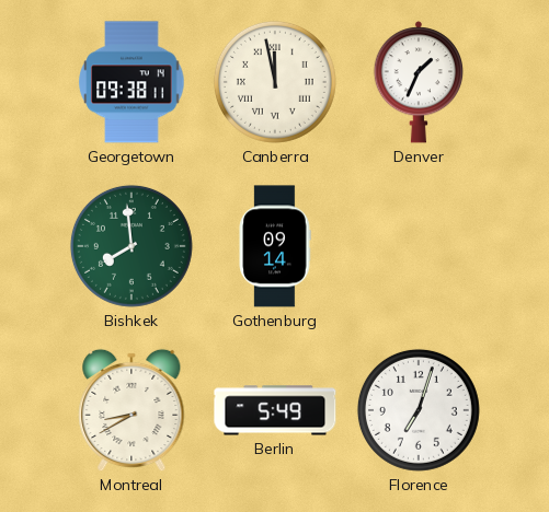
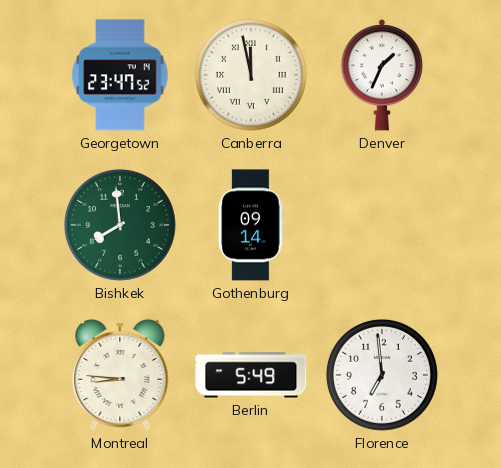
Georgetown: 09:38 -> 23:47
Montreal: 8:40 -> 8:46
Florence: 7:03 -> 6:59
